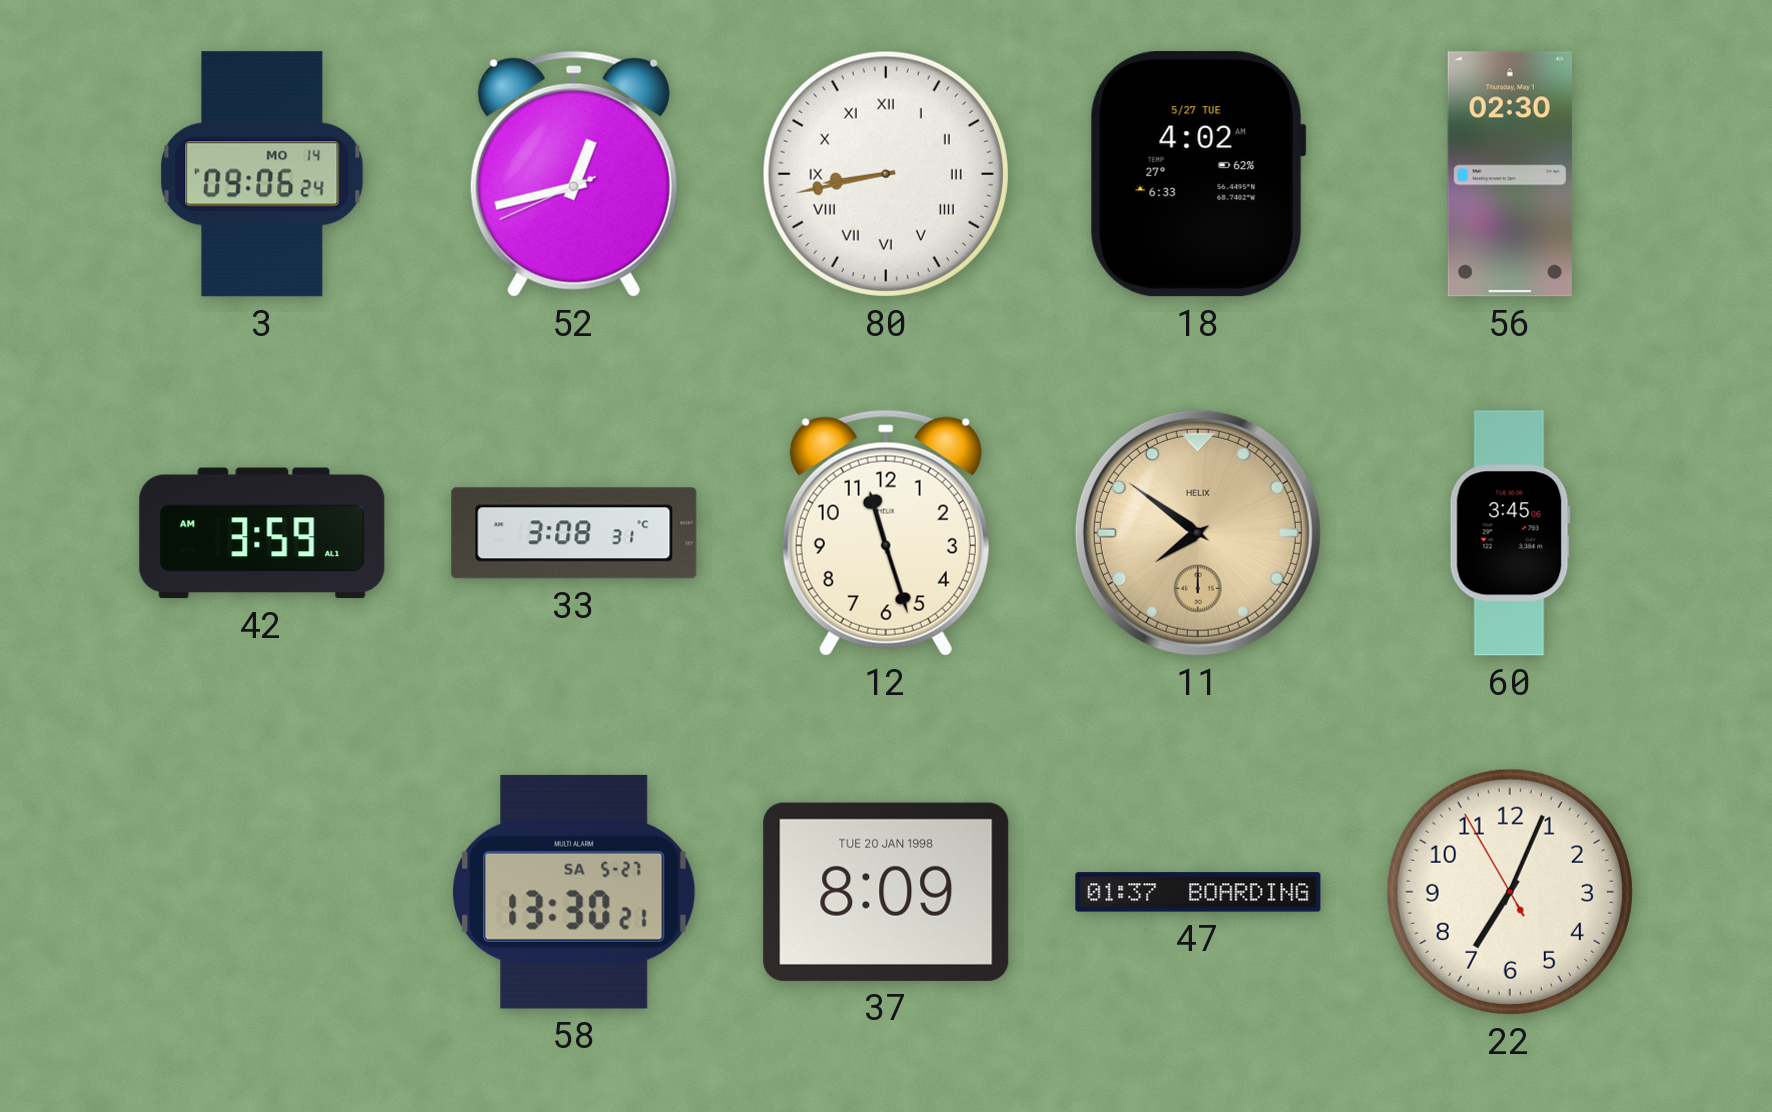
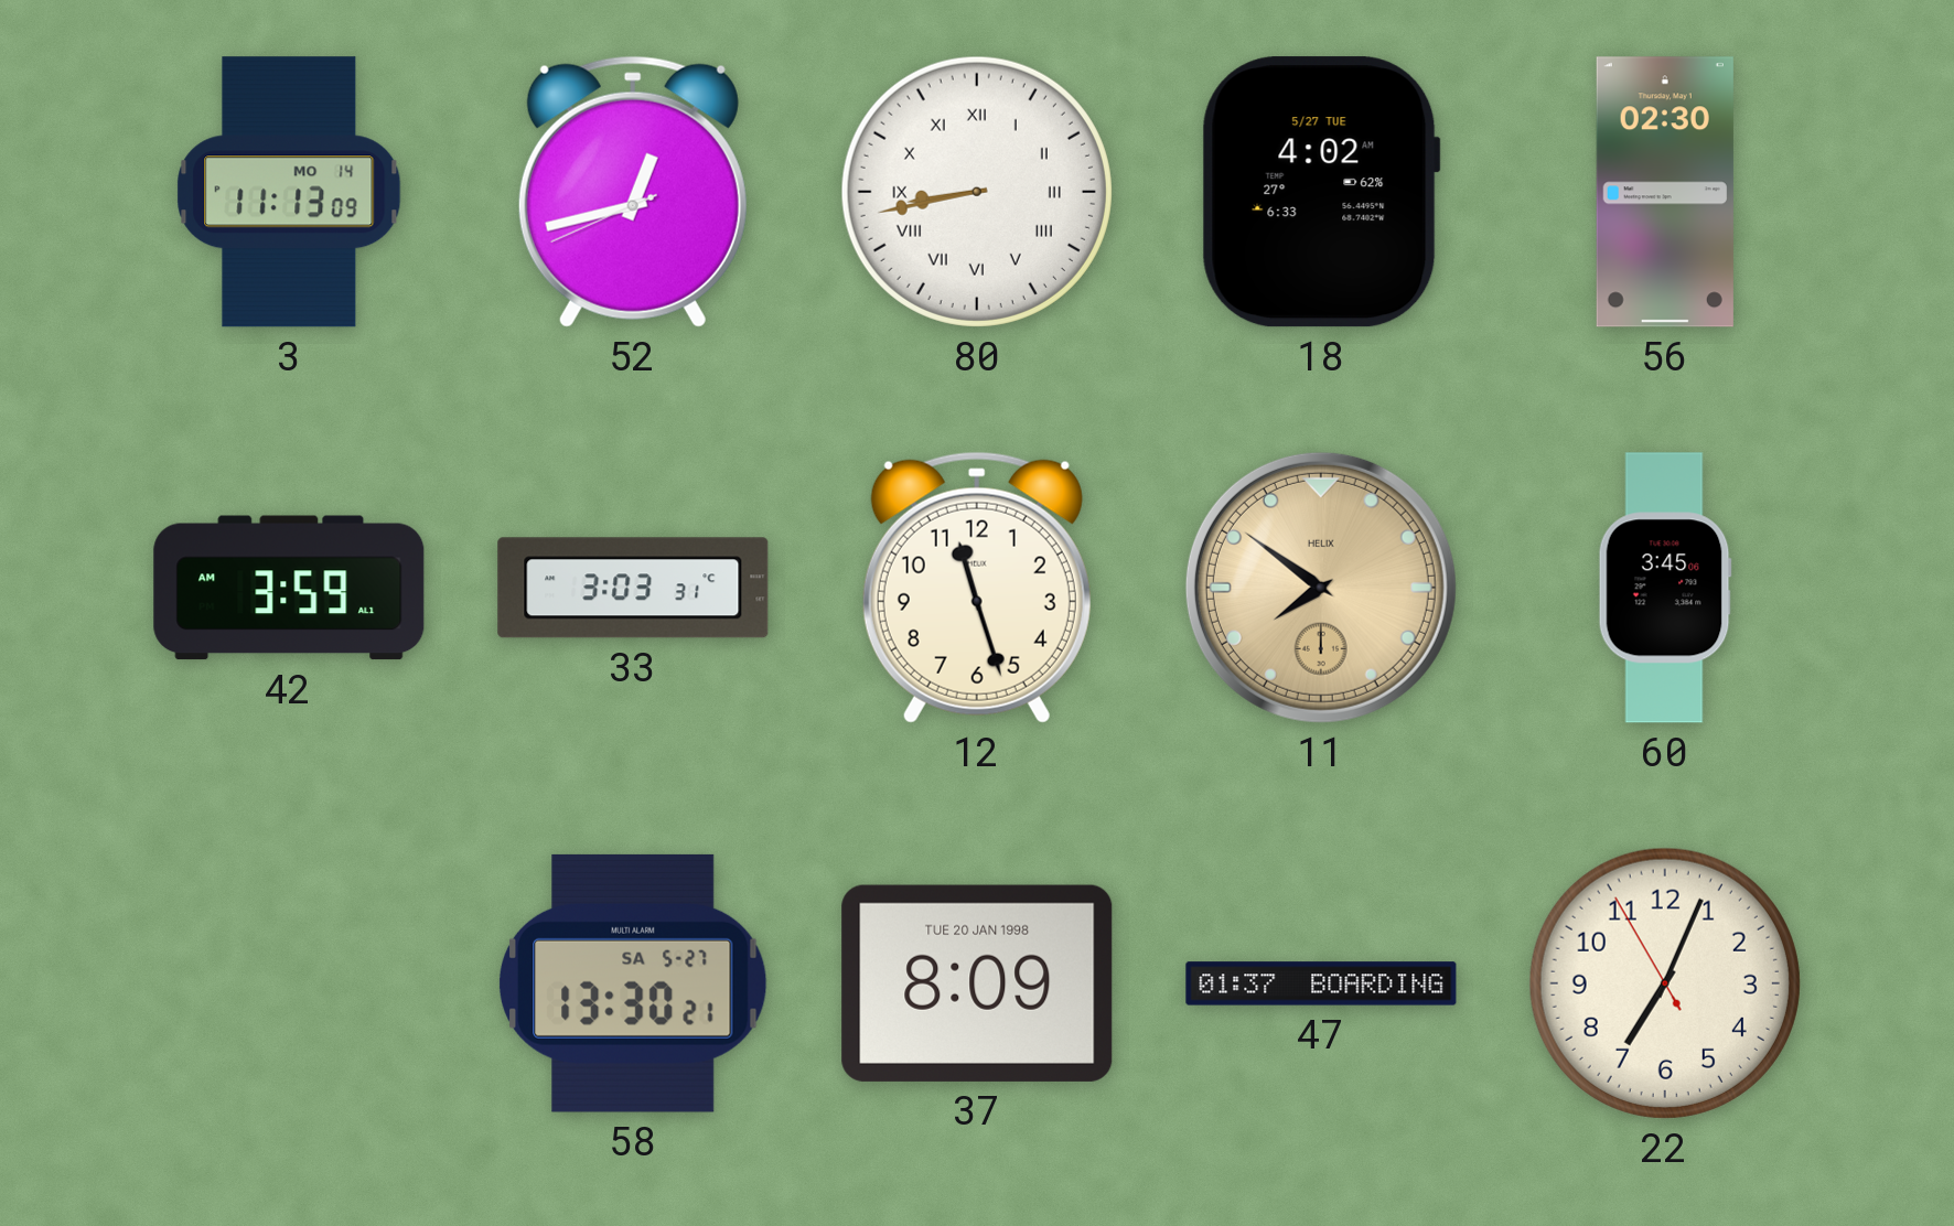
3: 09:06 -> 11:13
33: 3:08 -> 3:03
